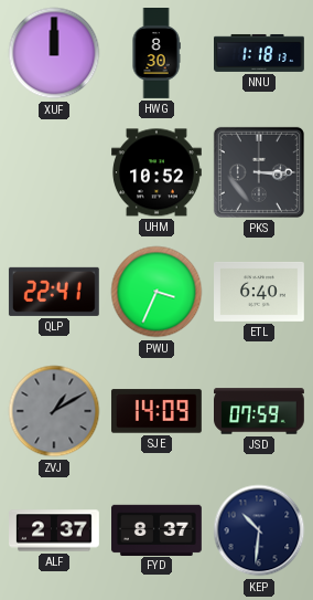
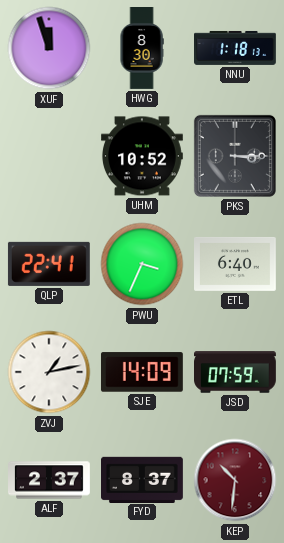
XUF: 12:00 -> 11:57
ZVJ: 1:10 -> 1:13
ZVJ dial: grey -> white
KEP dial: navy -> burgundy
